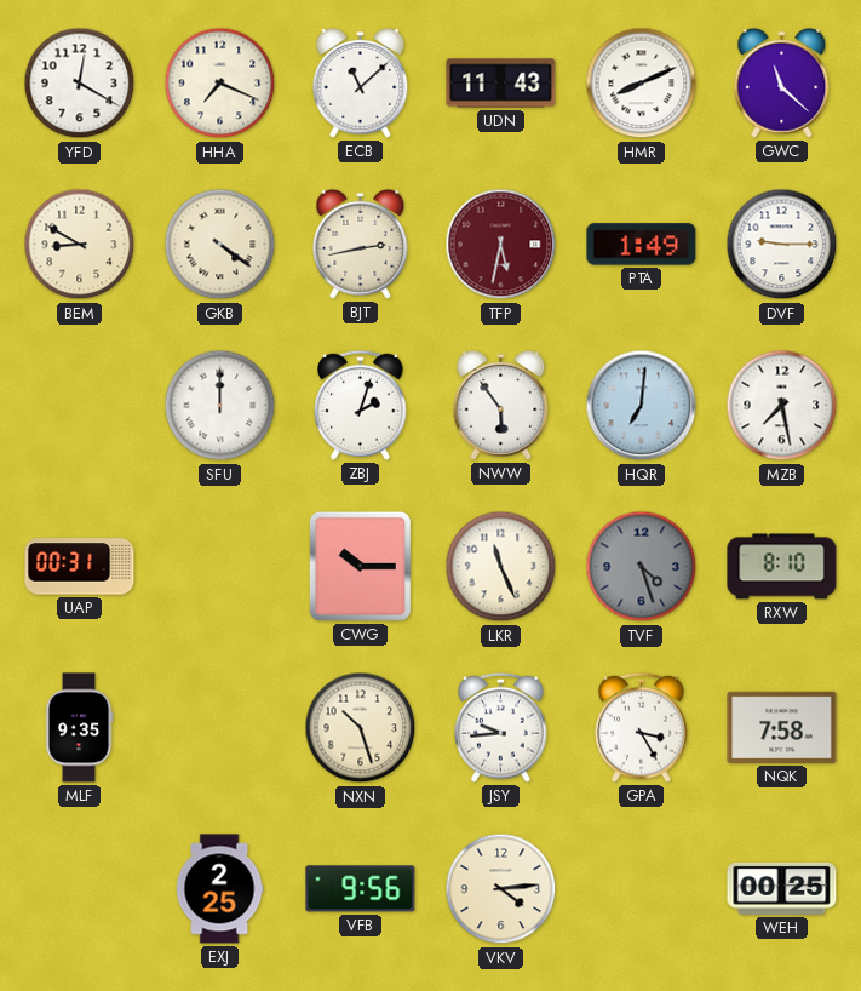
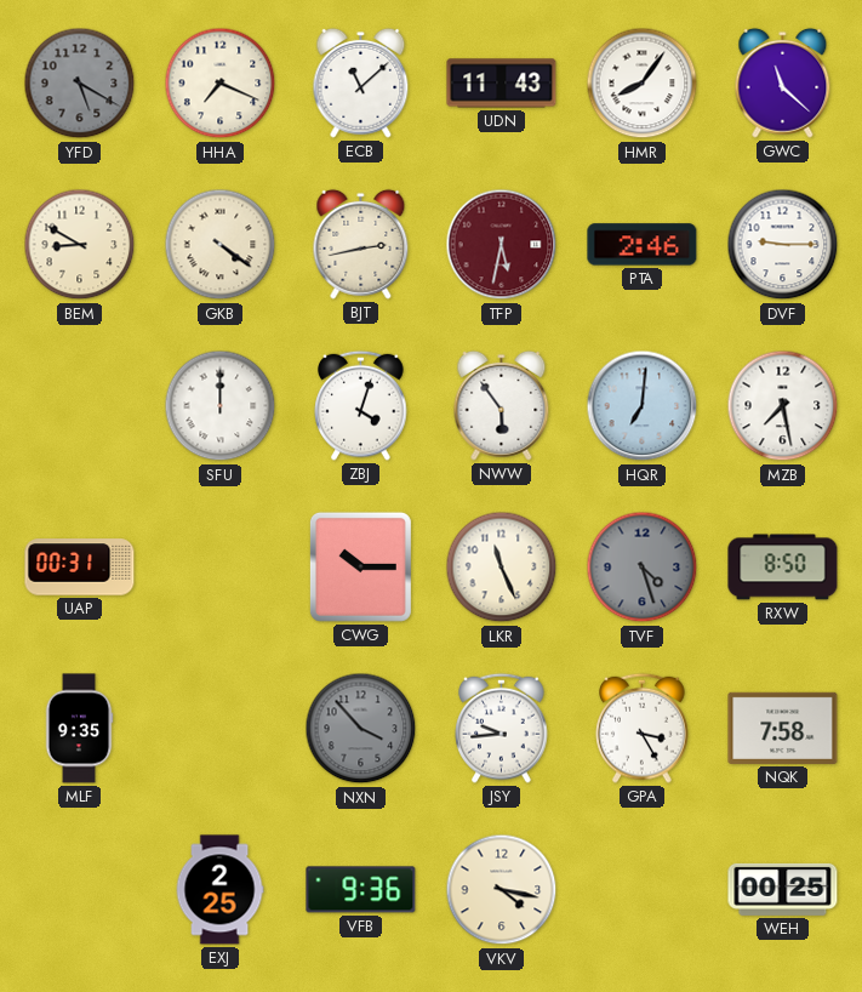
YFD: 12:20 -> 5:20
YFD dial: white -> grey
HMR: 8:11 -> 8:06
PTA: 1:49 -> 2:46
ZBJ: 2:03 -> 4:03
RXW: 8:10 -> 8:50
NXN: 10:27 -> 3:53
NXN dial: cream -> grey
VFB: 9:56 -> 9:36
VKV: 4:14 -> 4:17
